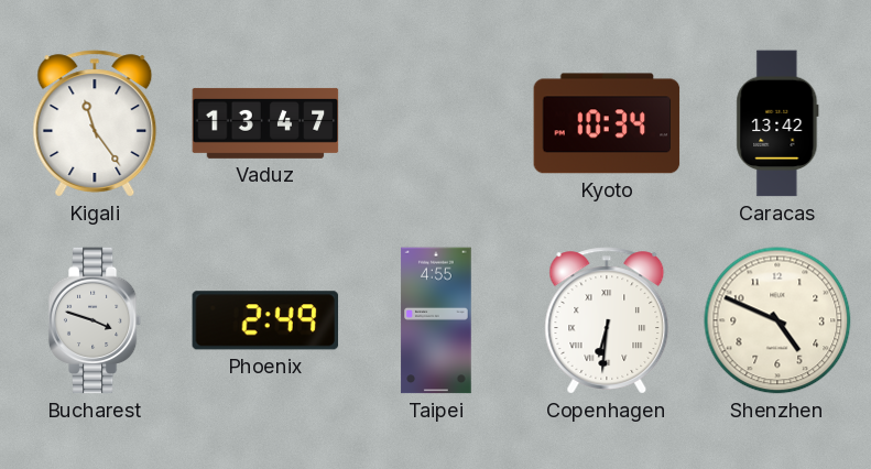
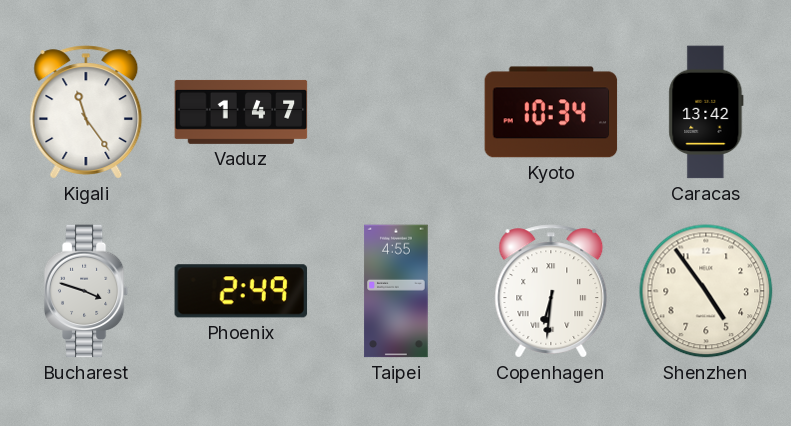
Vaduz: 13:47 -> 1:47
Shenzhen: 4:49 -> 4:54
